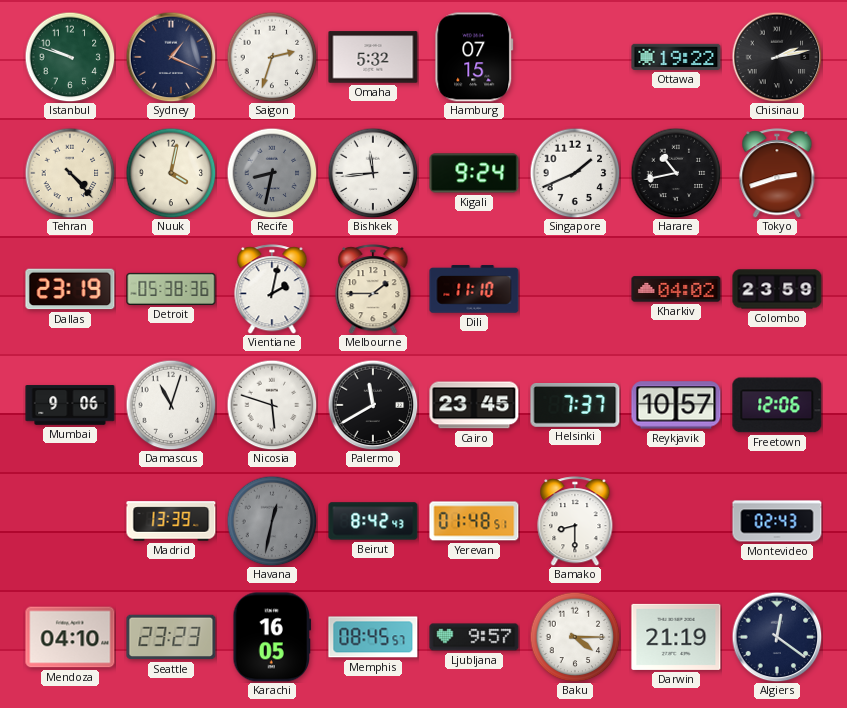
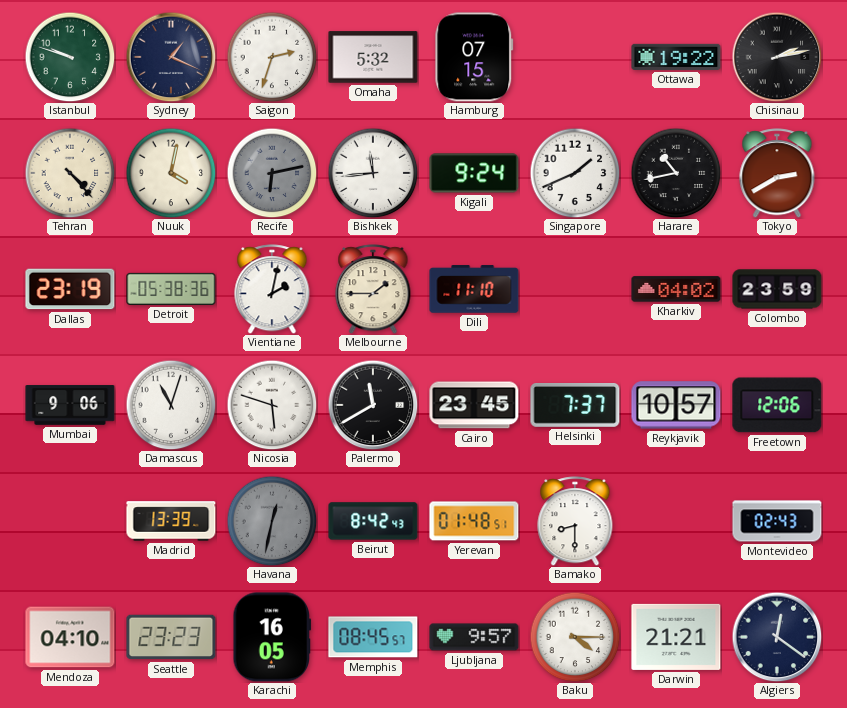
Recife: 8:32 -> 6:13
Tokyo: 2:42 -> 2:40
Darwin: 21:19 -> 21:21
